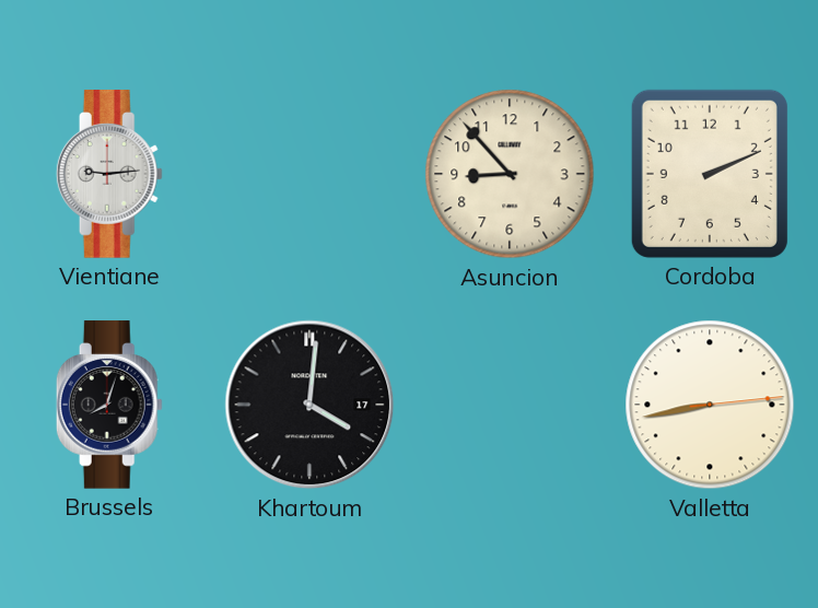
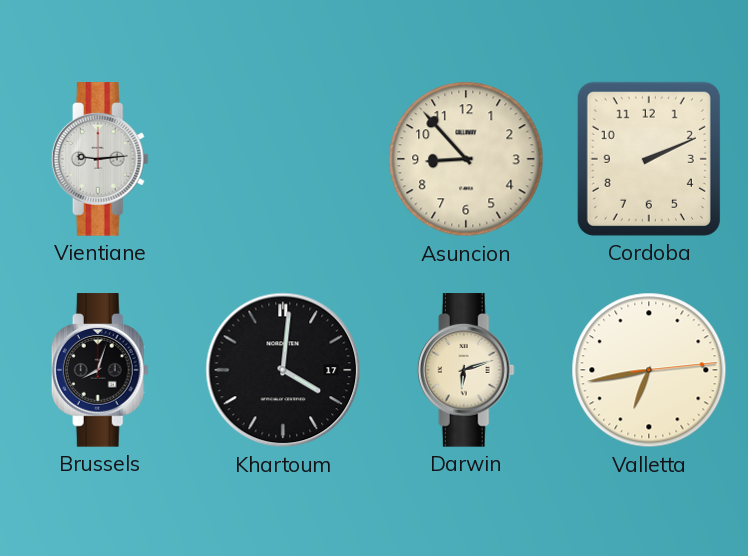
Darwin: none -> 6:12
Valletta: 8:43 -> 6:43
